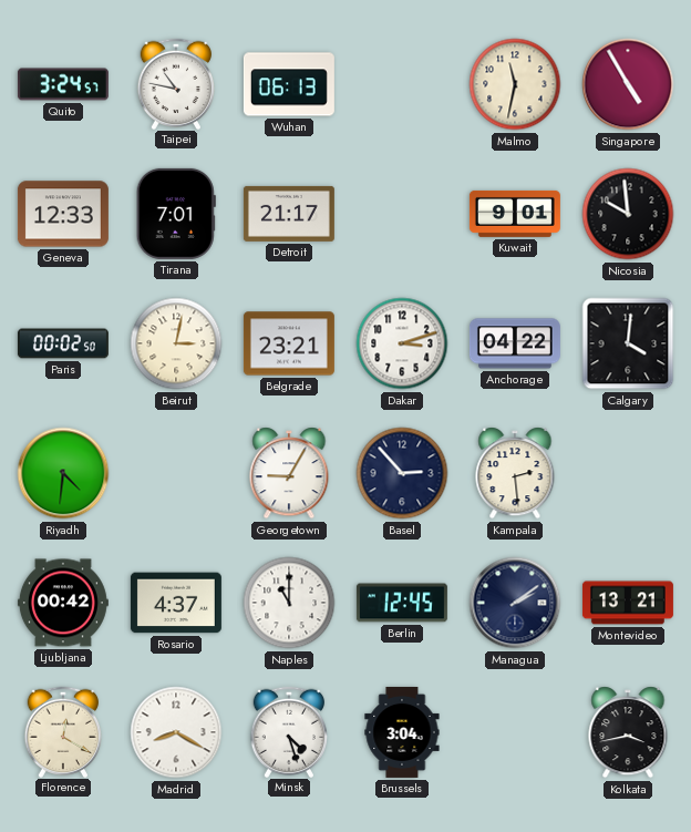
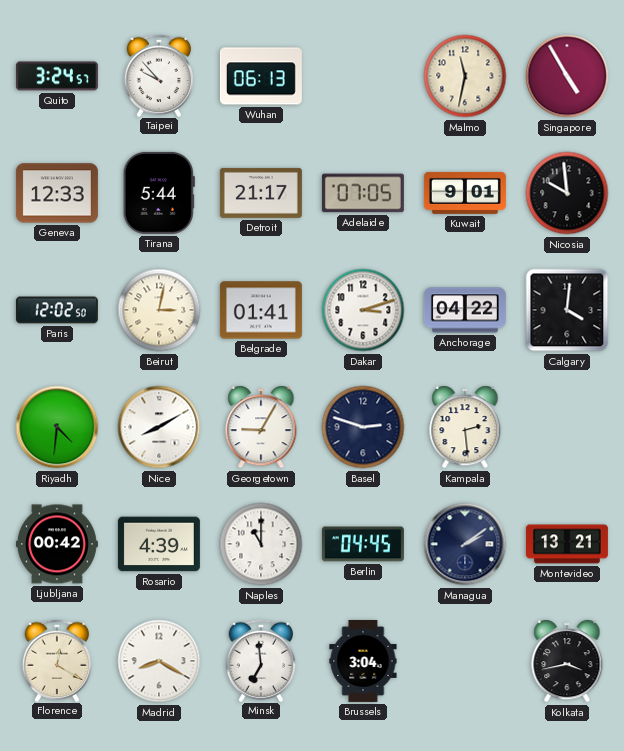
Taipei: 10:47 -> 9:53
Tirana: 7:01 -> 5:44
Adelaide: none -> 07:05
Paris: 00:02 -> 12:02
Belgrade: 23:21 -> 01:41
Nice: none -> 8:10
Basel: 2:53 -> 2:48
Rosario: 4:37 -> 4:39
Berlin: 12:45 -> 04:45
Minsk: 4:27 -> 6:59
